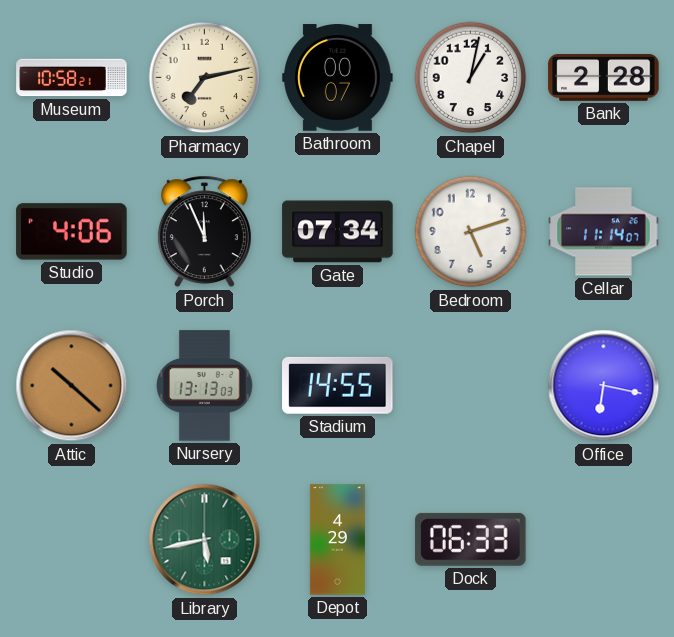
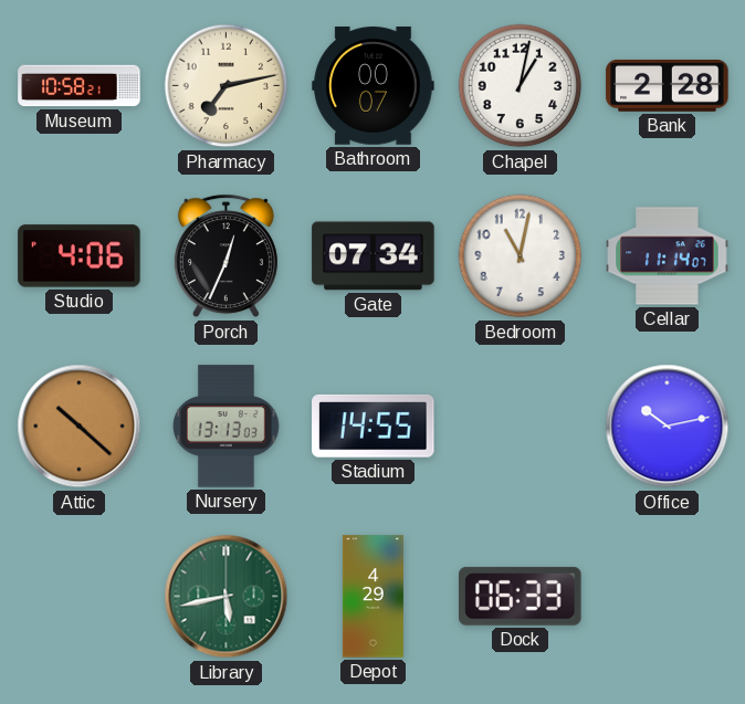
Porch: 11:56 -> 12:34
Bedroom: 5:12 -> 11:02
Office: 6:17 -> 10:13
